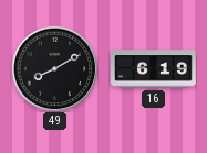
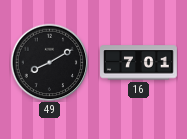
16: 6:19 -> 7:01
